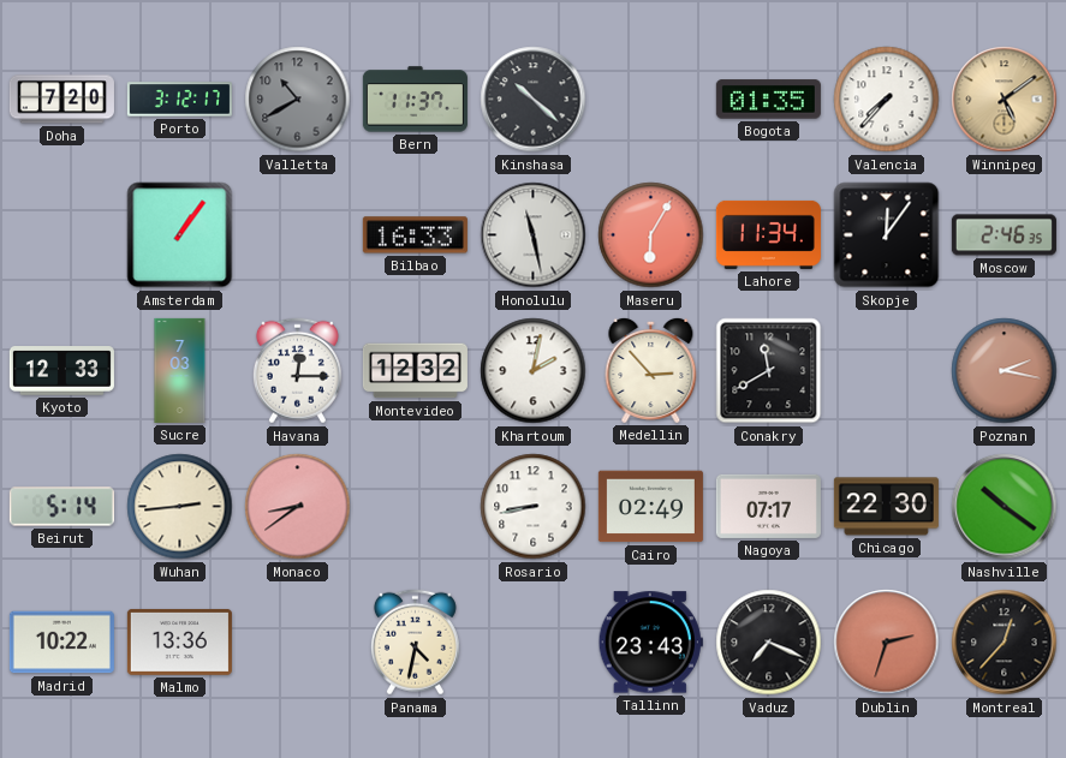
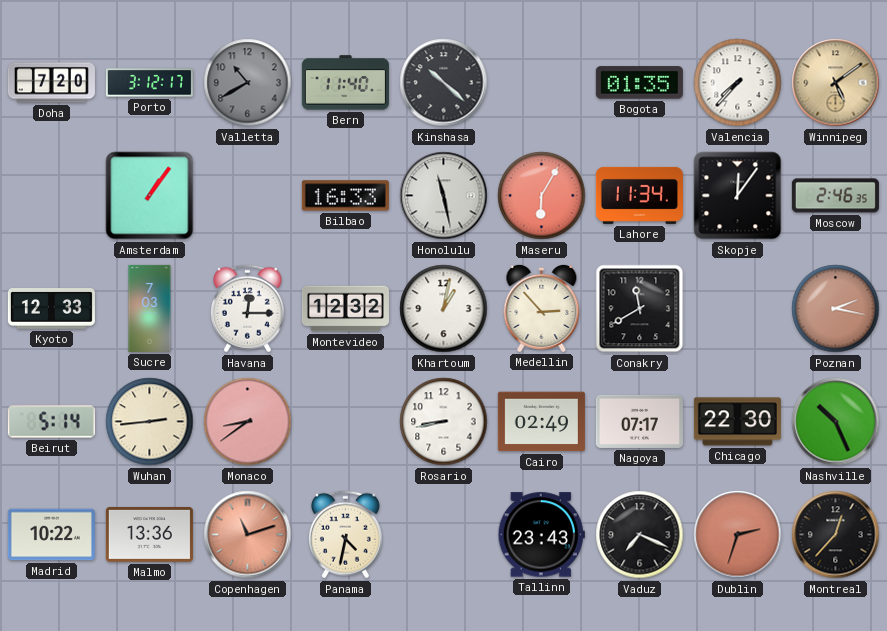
Bern: 11:37 -> 11:40
Khartoum: 2:02 -> 1:02
Nashville: 10:21 -> 10:26
Copenhagen: none -> 11:12
